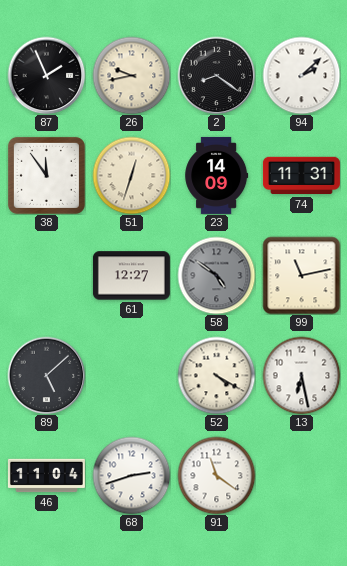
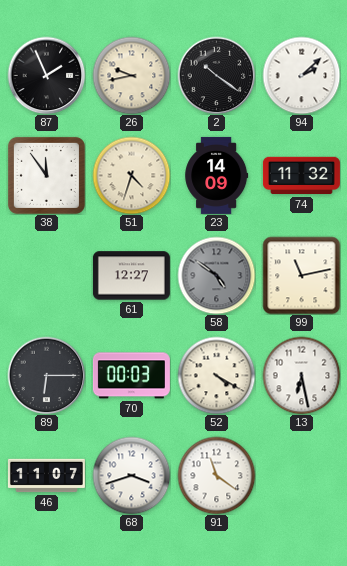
2: 8:21 -> 10:21
51: 12:33 -> 4:33
74: 11:31 -> 11:32
89: 5:08 -> 6:15
70: none -> 00:03
46: 11:04 -> 11:07
68: 2:42 -> 3:42
